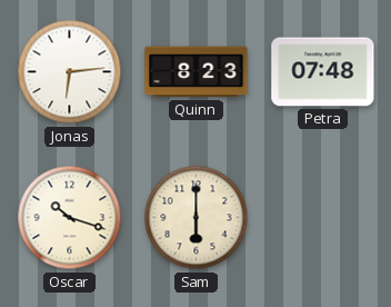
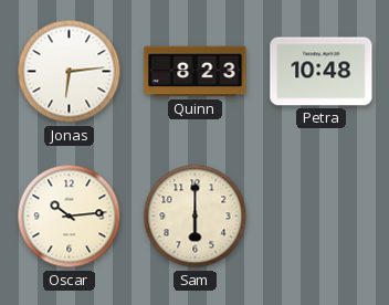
Petra: 07:48 -> 10:48
Oscar: 10:18 -> 10:14
